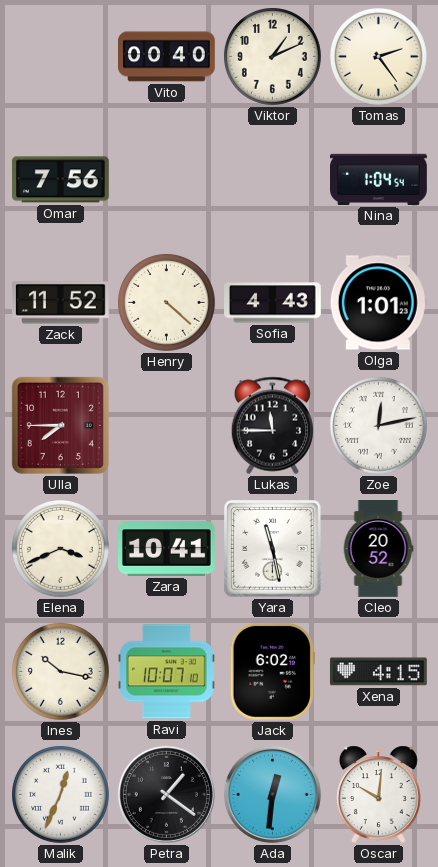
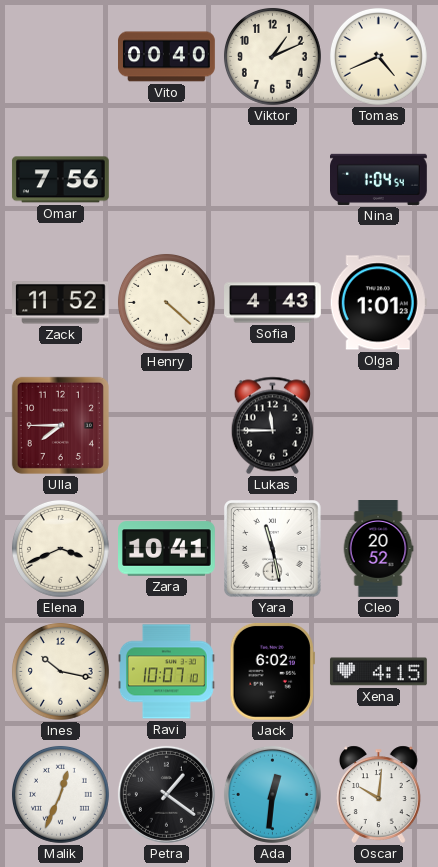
Tomas: 2:24 -> 4:41
Zoe: 12:13 -> none
